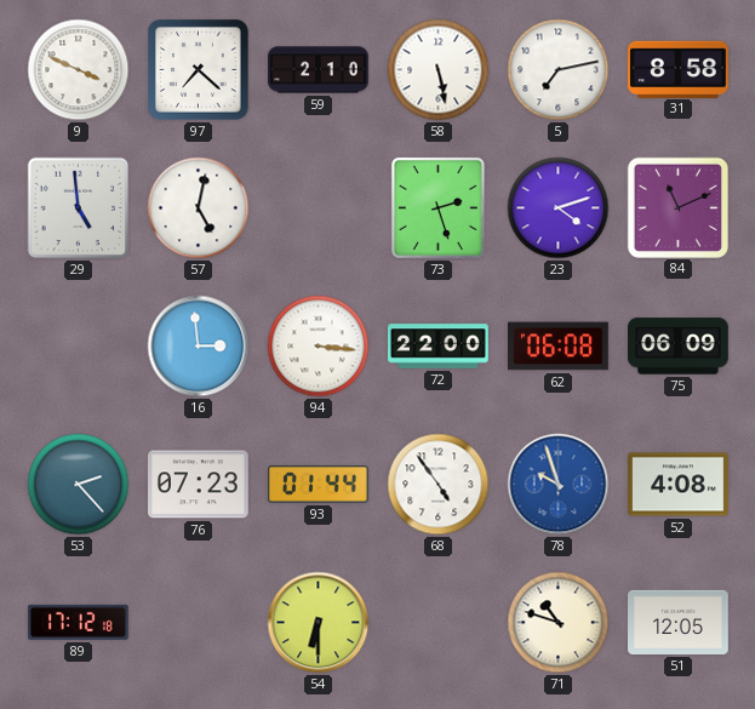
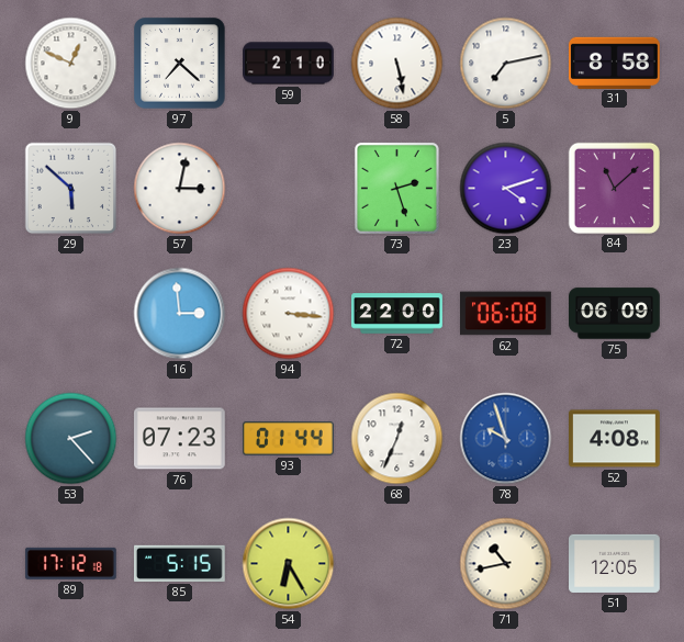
9: 3:49 -> 12:49
29: 4:59 -> 5:52
57: 5:02 -> 3:02
84: 11:11 -> 11:08
68: 4:54 -> 12:34
85: none -> 5:15
54: 6:30 -> 6:25
71: 10:48 -> 10:43
